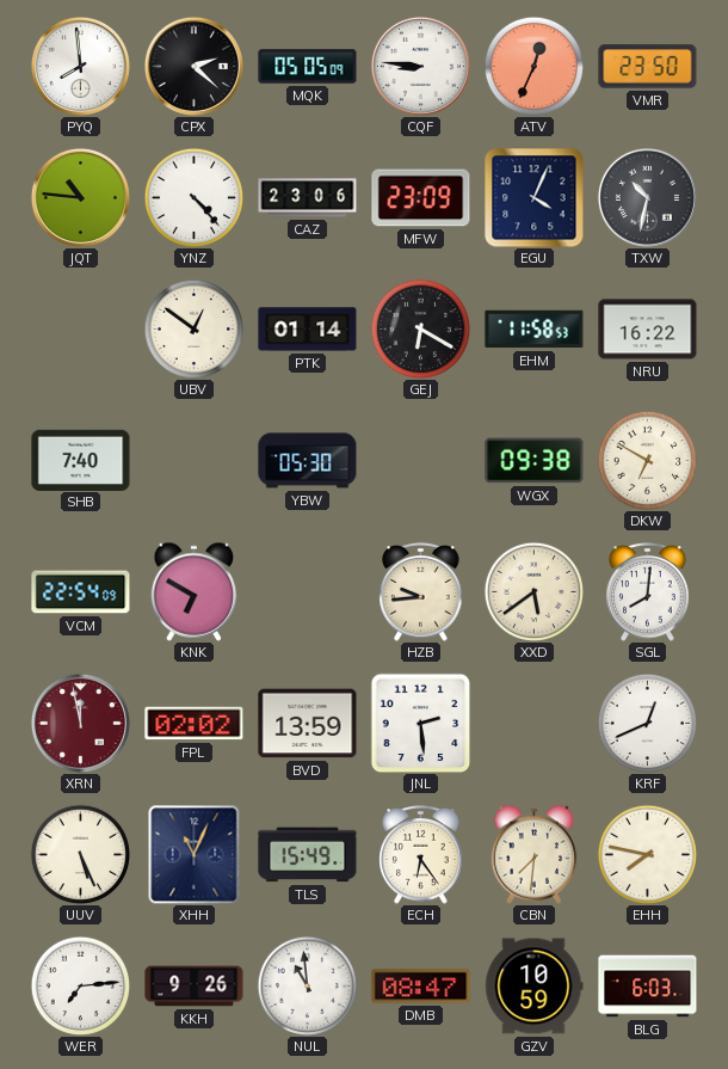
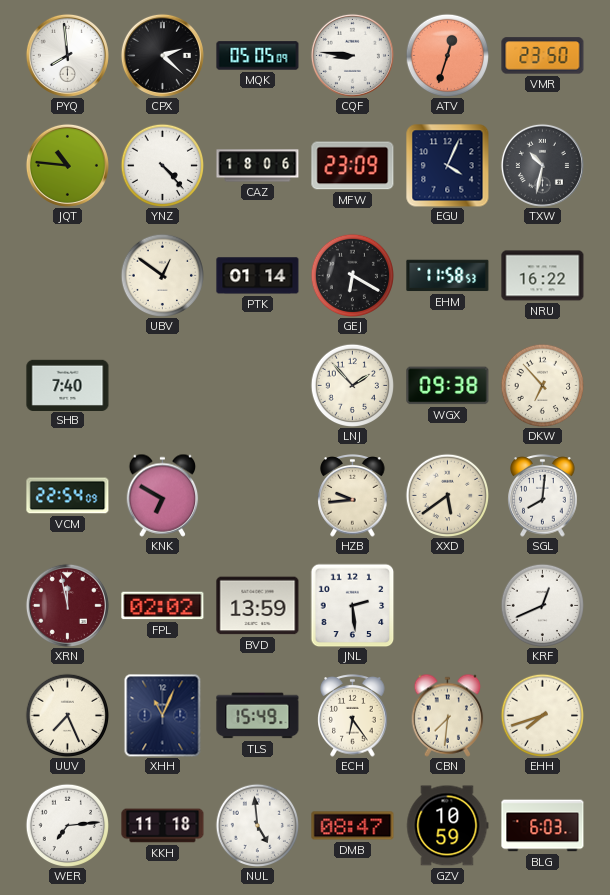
ATV: 12:34 -> 12:33
CAZ: 23:06 -> 18:06
YBW: 05:30 -> none
LNJ: none -> 1:53
DKW: 6:50 -> 6:53
UUV: 5:26 -> 7:26
EHH: 7:47 -> 7:42
KKH: 9:26 -> 11:18
NUL: 10:59 -> 4:59
